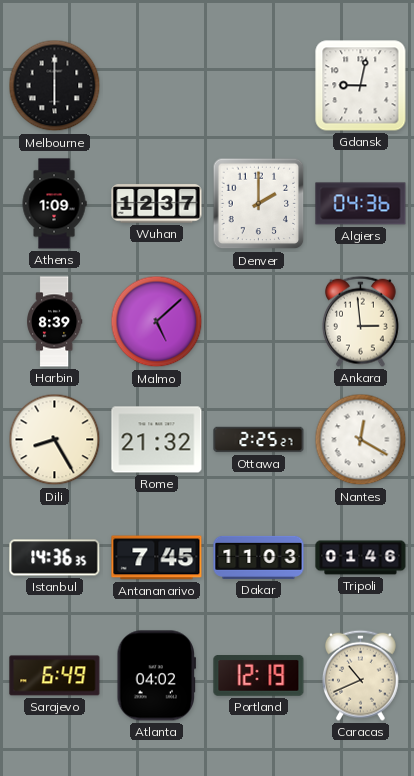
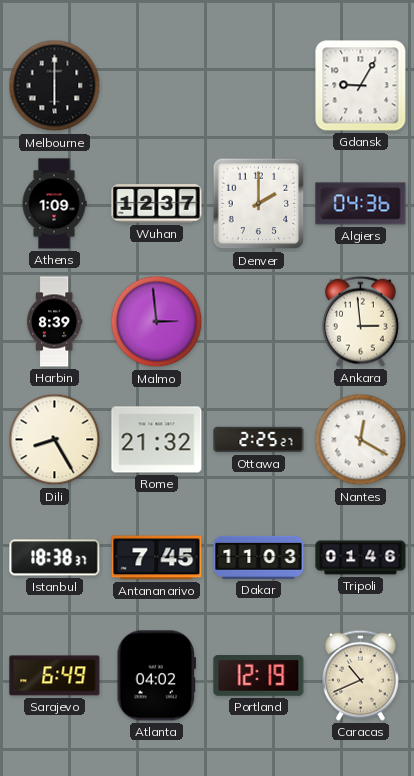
Gdansk: 9:02 -> 9:05
Malmo: 5:08 -> 2:59
Istanbul: 14:36 -> 18:38
